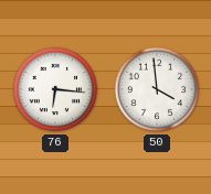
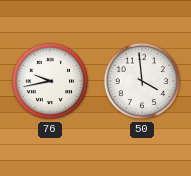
76: 6:16 -> 9:43
